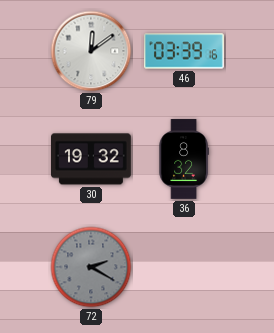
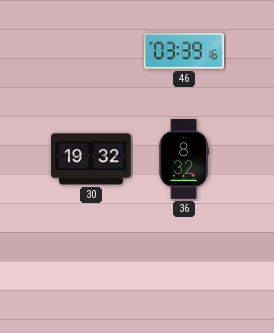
79: 12:09 -> none
72: 2:20 -> none
